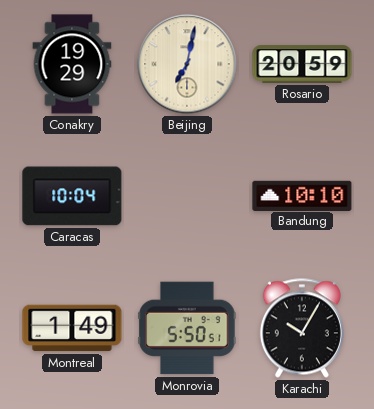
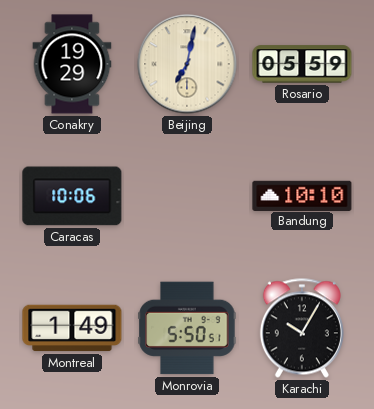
Rosario: 20:59 -> 05:59
Caracas: 10:04 -> 10:06
